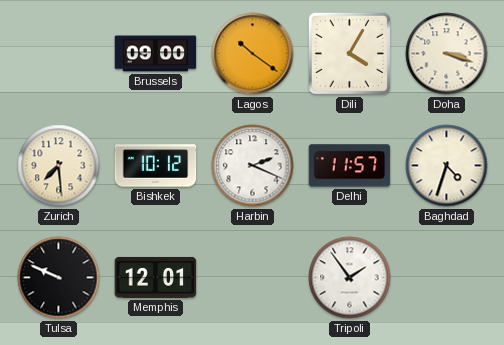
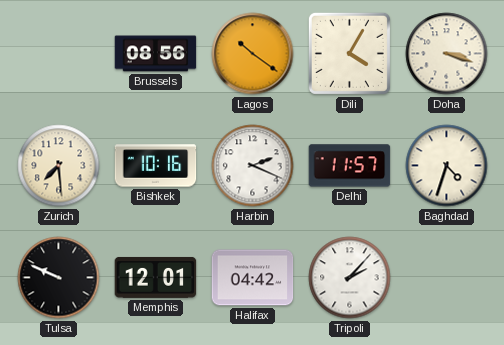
Brussels: 09:00 -> 08:56
Bishkek: 10:12 -> 10:16
Halifax: none -> 04:42
Tripoli: 1:54 -> 2:07
